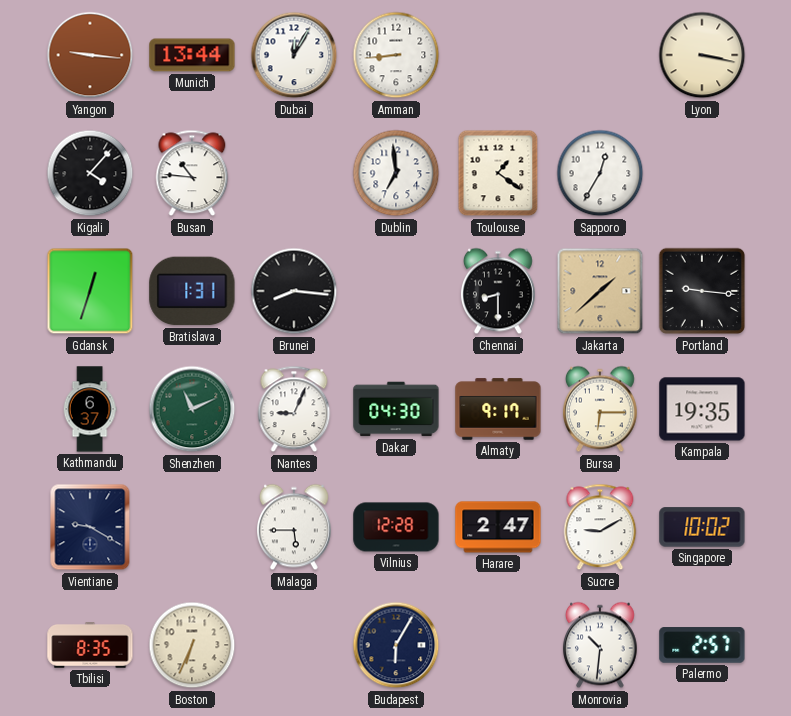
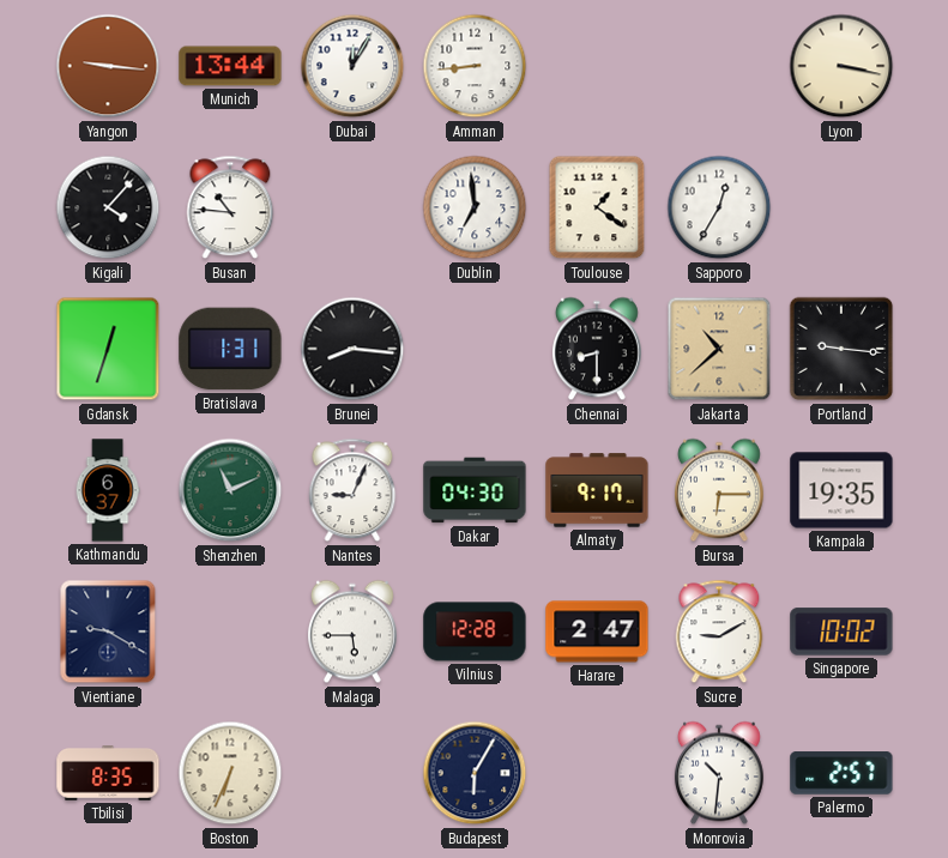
Jakarta: 1:38 -> 10:38
